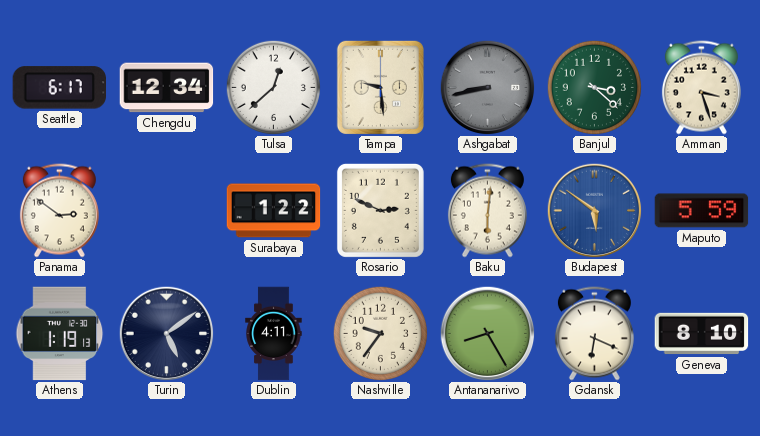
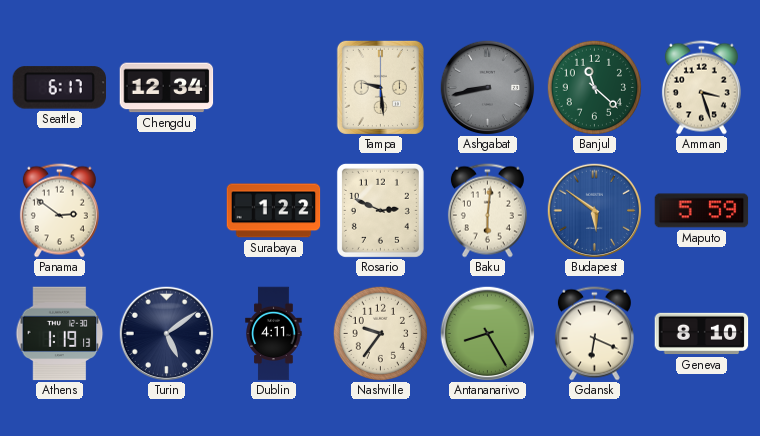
Tulsa: 12:38 -> none
Banjul: 3:22 -> 11:22
